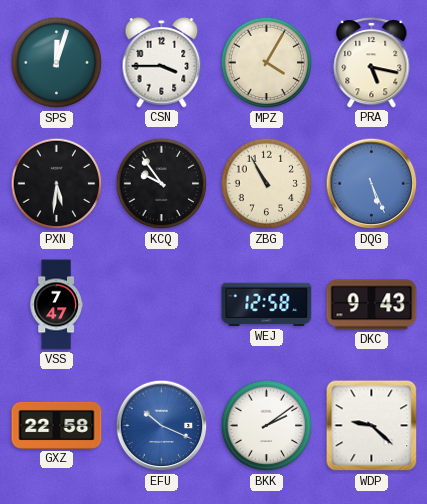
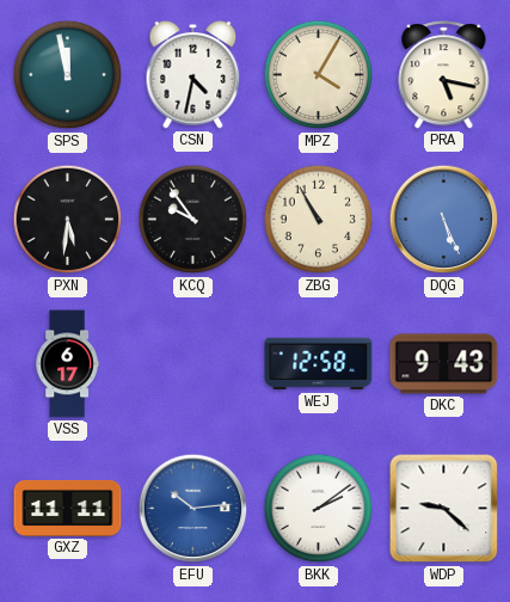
SPS: 12:03 -> 11:58
CSN: 3:45 -> 4:32
VSS: 7:47 -> 6:17
GXZ: 22:58 -> 11:11
EFU: 10:19 -> 10:14
